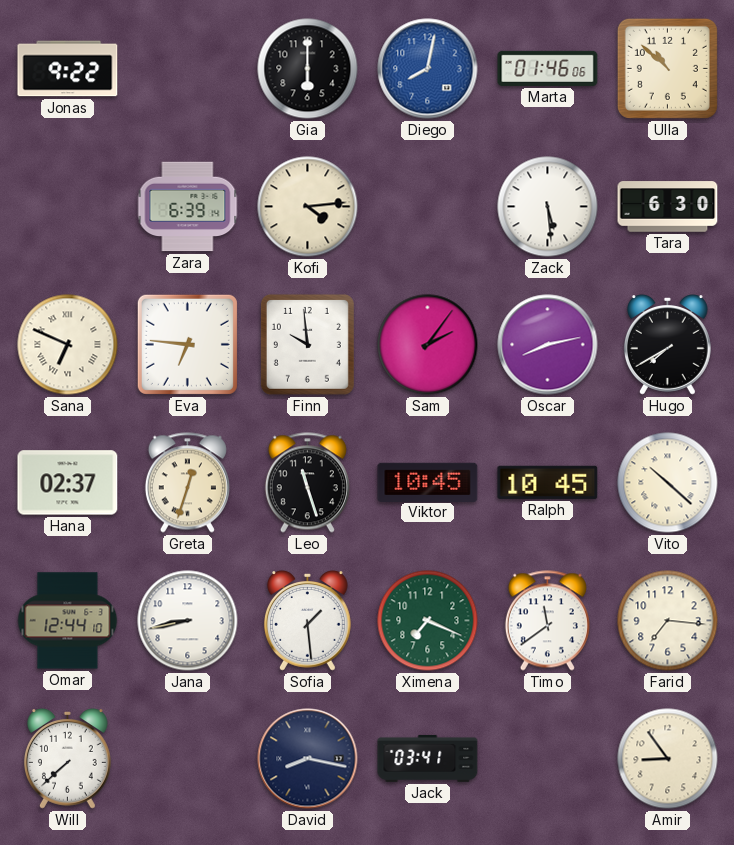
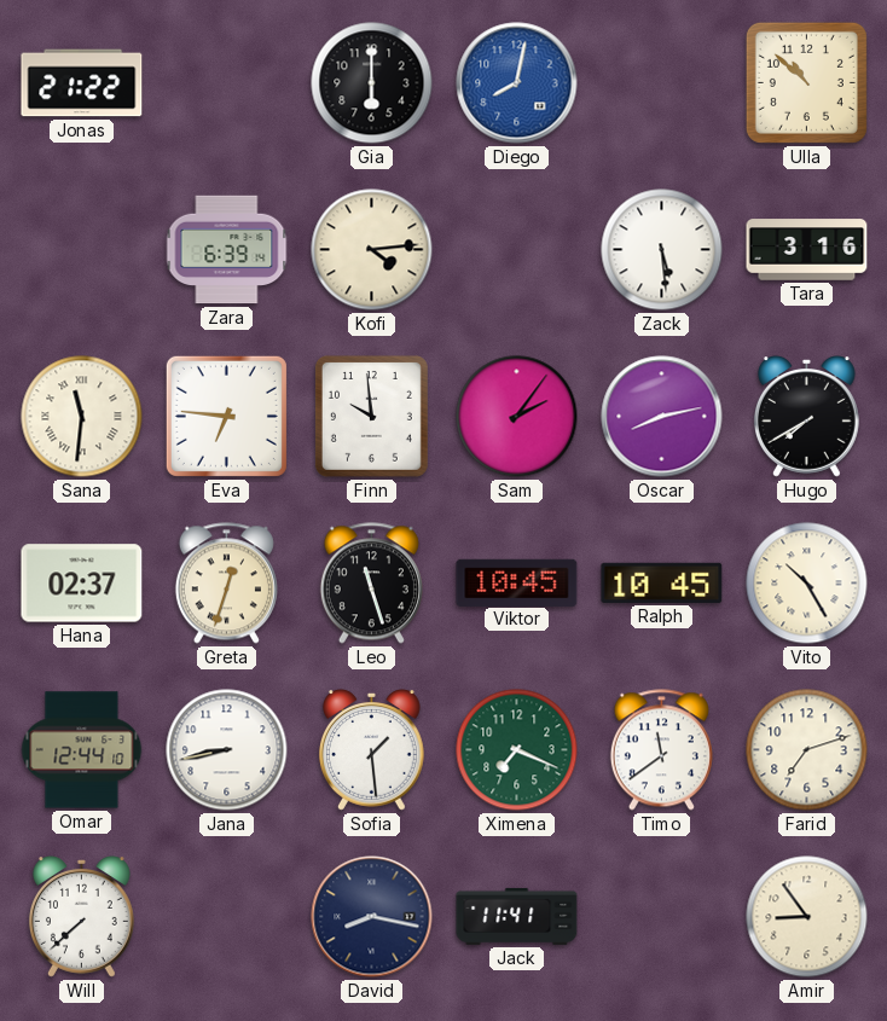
Jonas: 9:22 -> 21:22
Marta: 01:46 -> none
Tara: 6:30 -> 3:16
Sana: 6:49 -> 11:31
Vito: 10:22 -> 10:25
Farid: 7:16 -> 7:12
Jack: 03:41 -> 11:41
